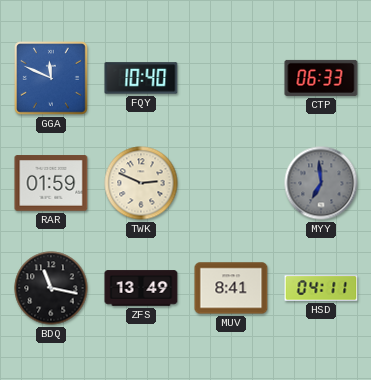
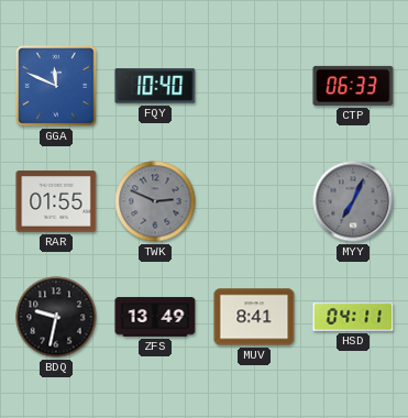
RAR: 01:59 -> 01:55
TWK dial: cream -> grey
MYY: 6:59 -> 7:04
BDQ: 11:17 -> 9:32
